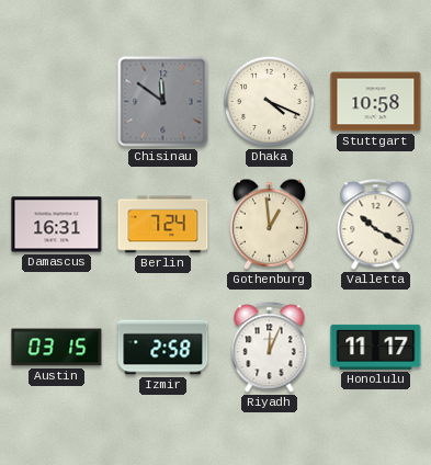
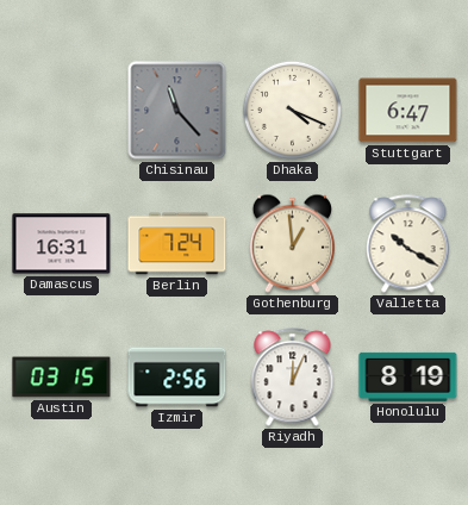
Chisinau: 11:51 -> 11:23
Stuttgart: 10:58 -> 6:47
Izmir: 2:58 -> 2:56
Honolulu: 11:17 -> 8:19
